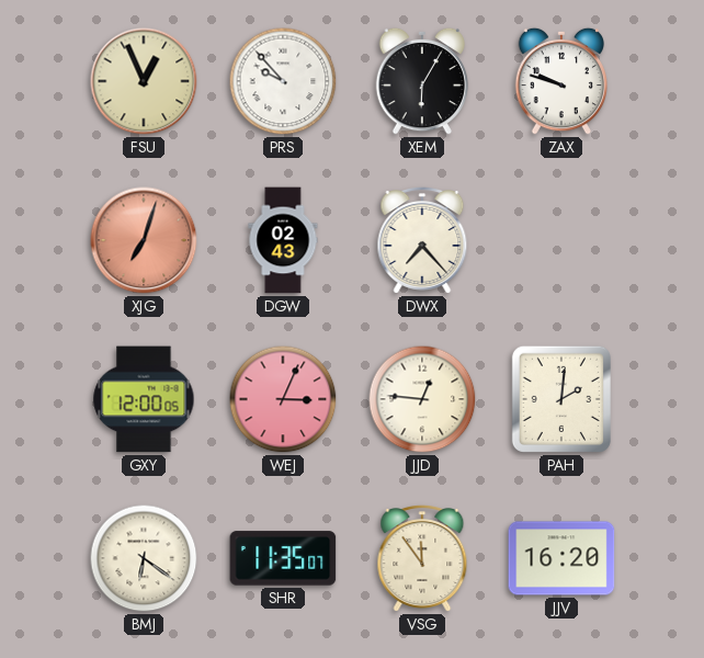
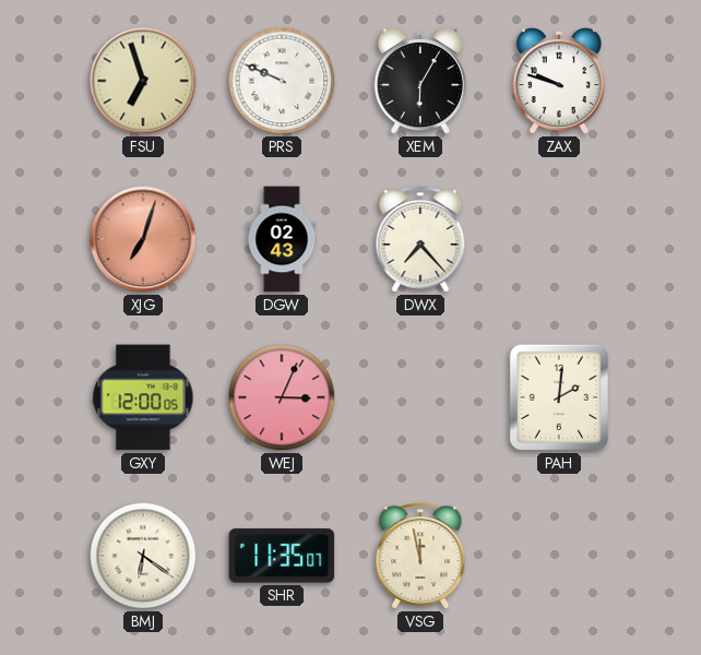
FSU: 12:56 -> 6:57
PRS: 9:53 -> 9:49
JJD: 12:46 -> none
VSG: 11:54 -> 11:58
JJV: 16:20 -> none
